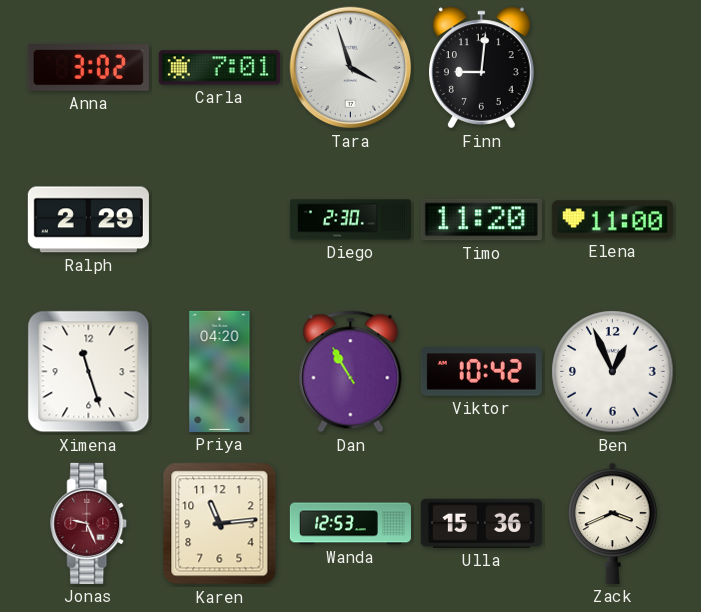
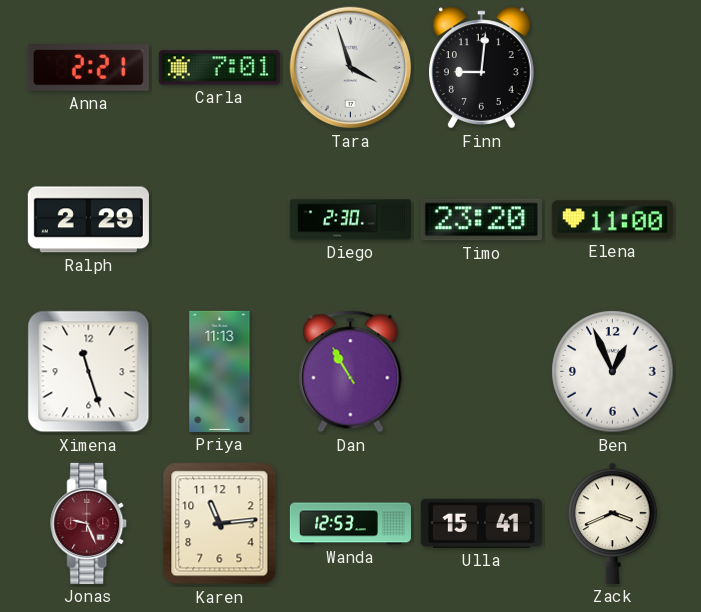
Anna: 3:02 -> 2:21
Timo: 11:20 -> 23:20
Priya: 04:20 -> 11:13
Viktor: 10:42 -> none
Ulla: 15:36 -> 15:41
